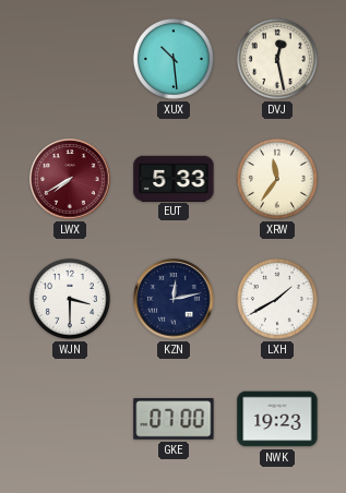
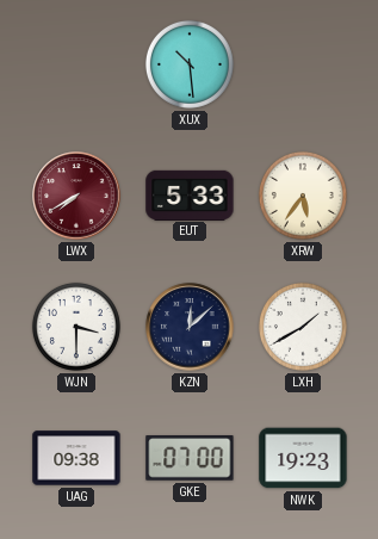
DVJ: 12:28 -> none
XRW: 11:36 -> 5:36
KZN: 12:13 -> 12:08
UAG: none -> 09:38
